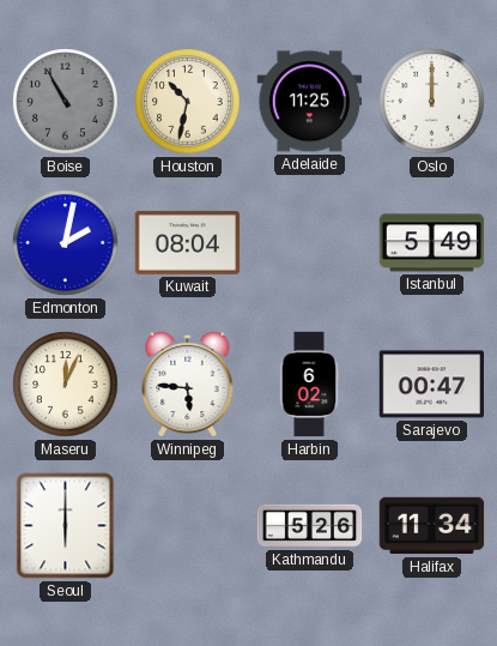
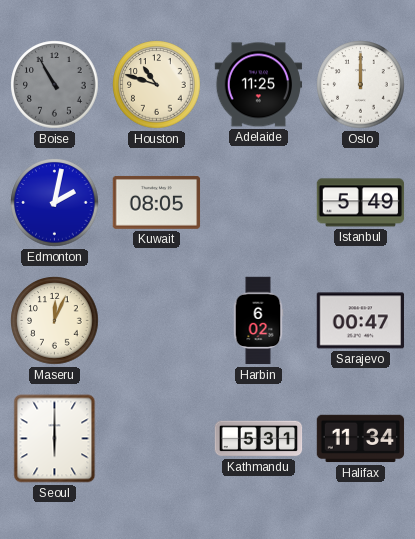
Houston: 10:32 -> 10:48
Kuwait: 08:04 -> 08:05
Winnipeg: 5:46 -> none
Kathmandu: 5:26 -> 5:31
